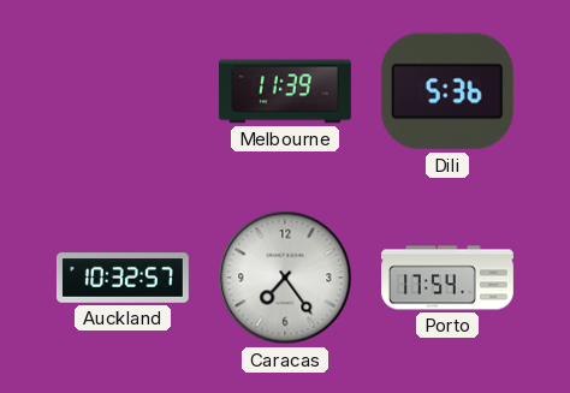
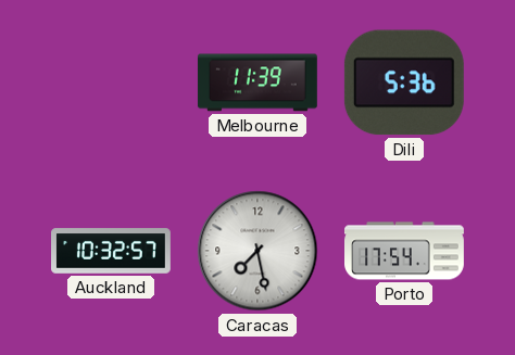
Caracas: 7:24 -> 7:28
